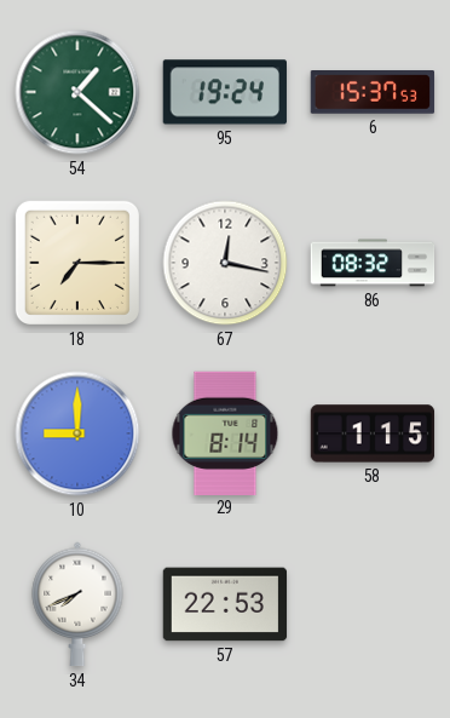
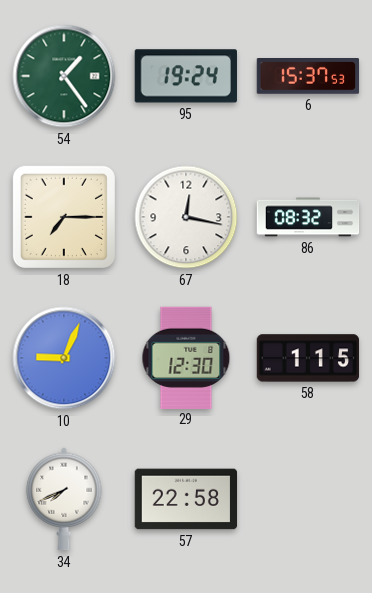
54: 1:22 -> 1:24
10: 9:00 -> 9:04
29: 8:14 -> 12:30
57: 22:53 -> 22:58
